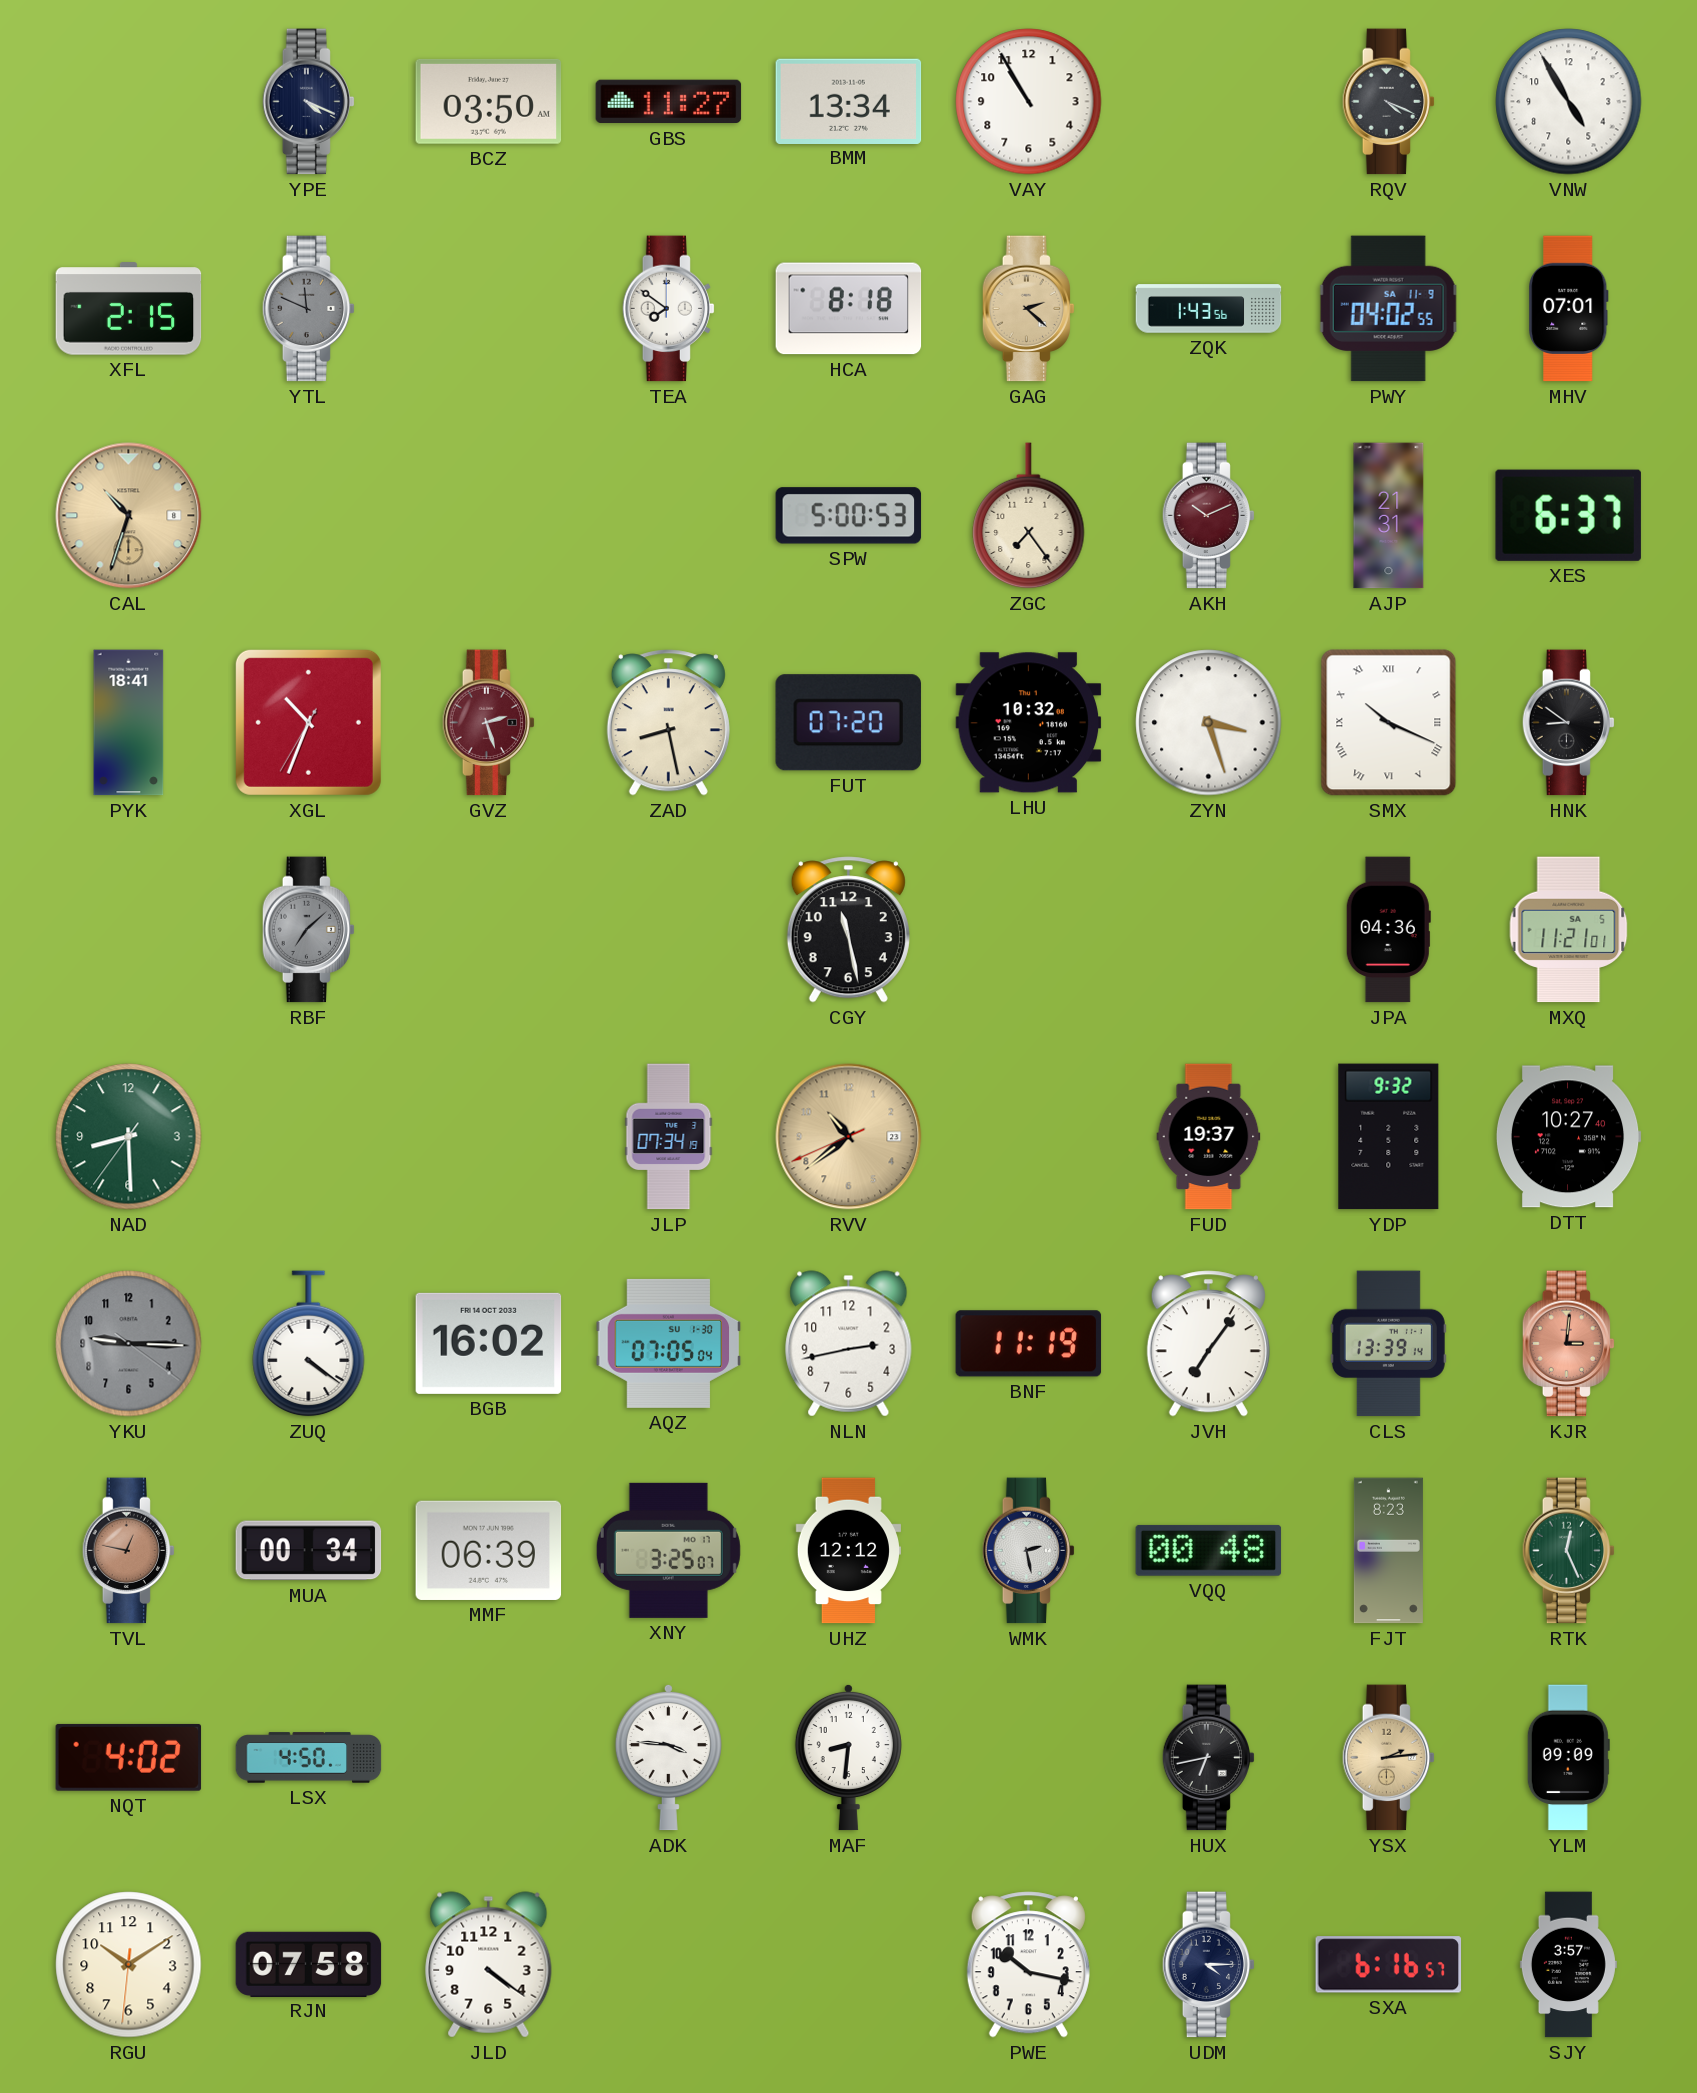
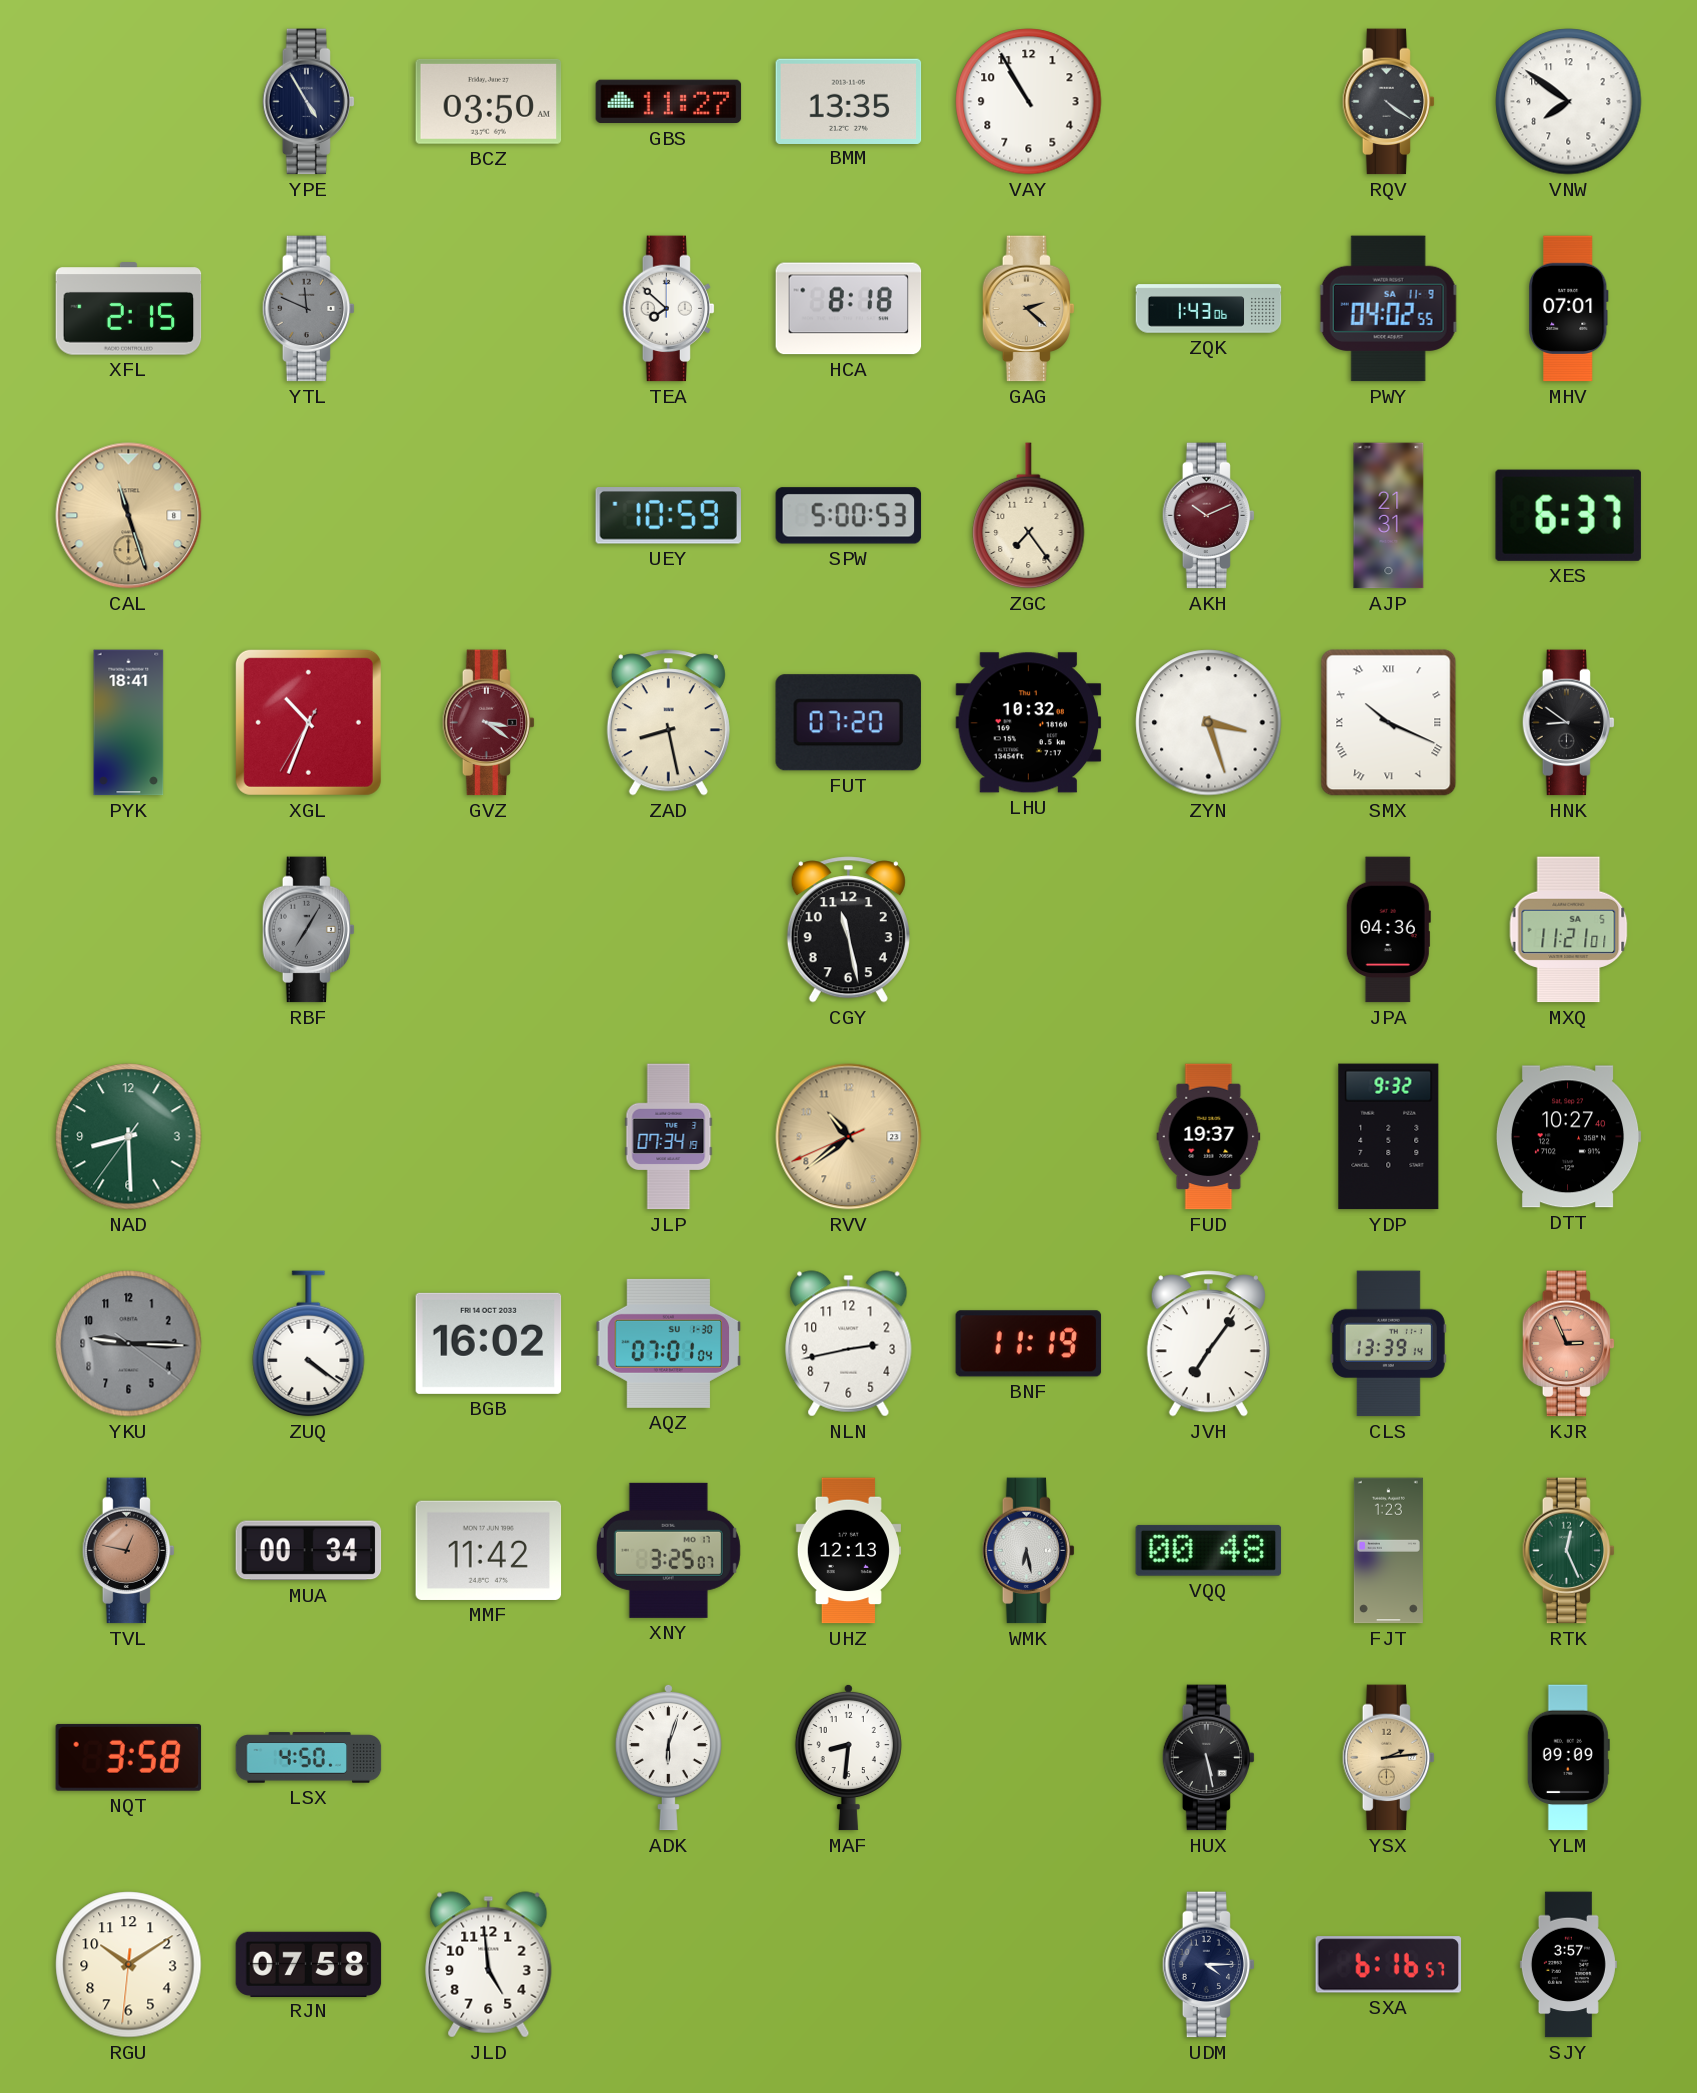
YPE: 4:19 -> 4:55
BMM: 13:34 -> 13:35
RQV: 4:19 -> 4:21
VNW: 4:55 -> 7:51
TEA: 7:51 -> 7:52
ZQK: 1:43:56 -> 1:43:06
CAL: 10:33 -> 11:27
UEY: none -> 10:59
GVZ: 2:27 -> 3:21
RBF: 7:08 -> 7:05
AQZ: 07:05 -> 07:01
KJR: 3:01 -> 2:56
MMF: 06:39 -> 11:42
UHZ: 12:12 -> 12:13
WMK: 2:28 -> 6:28
FJT: 8:23 -> 1:23
NQT: 4:02 -> 3:58
ADK: 3:46 -> 6:03
HUX: 6:43 -> 5:28
JLD: 4:21 -> 4:59
PWE: 10:17 -> none
